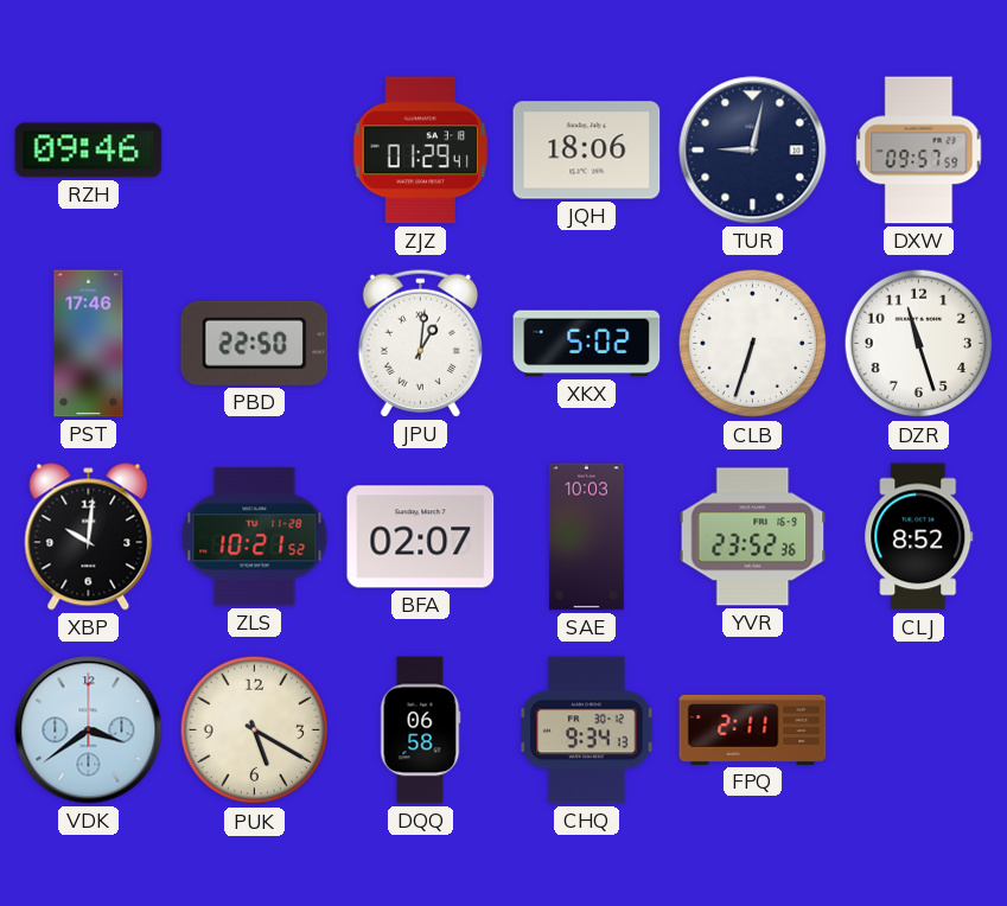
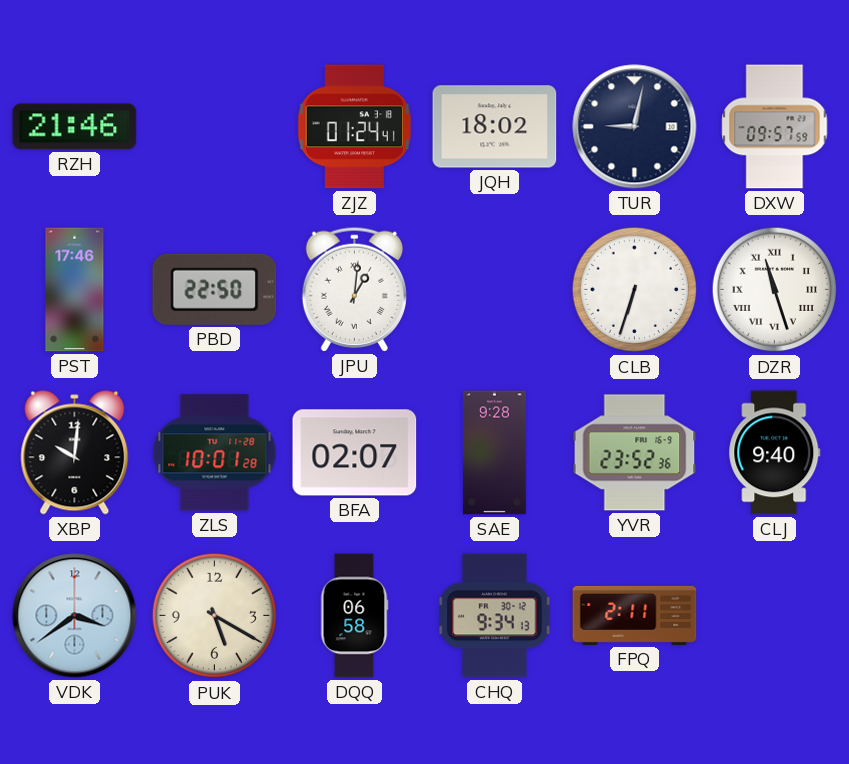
RZH: 09:46 -> 21:46
ZJZ: 01:29 -> 01:24
JQH: 18:06 -> 18:02
XKX: 5:02 -> none
DZR numerals: Arabic -> Roman
ZLS: 10:21 -> 10:01
SAE: 10:03 -> 9:28
CLJ: 8:52 -> 9:40
